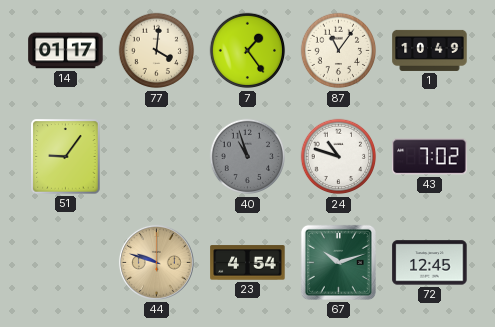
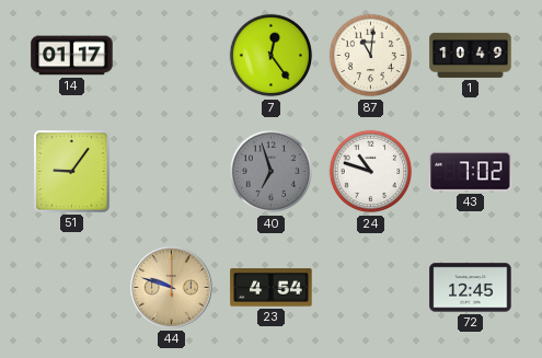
77: 4:01 -> none
7: 1:24 -> 12:24
87: 11:06 -> 11:01
40: 10:57 -> 6:57
67: 10:12 -> none
